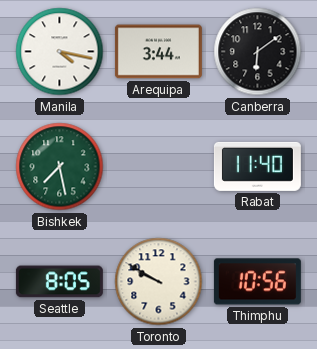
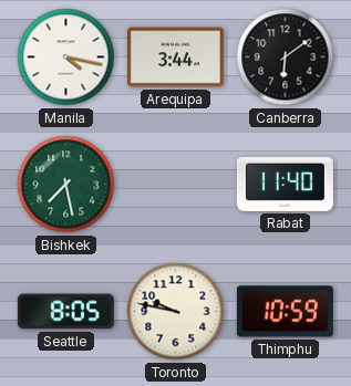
Toronto: 9:50 -> 9:47
Thimphu: 10:56 -> 10:59
